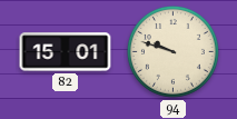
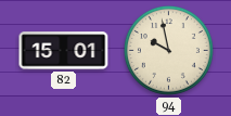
94: 9:48 -> 9:58
